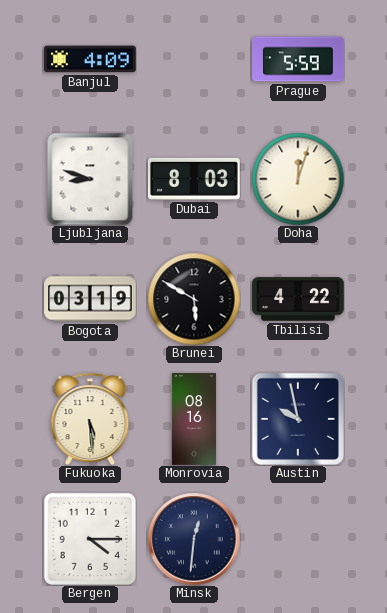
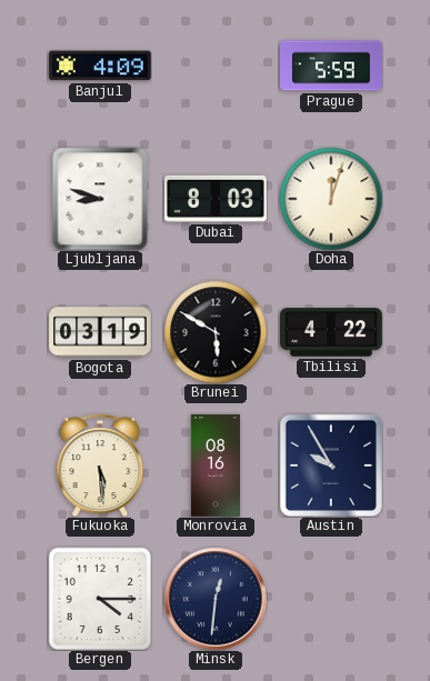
Austin: 9:58 -> 9:55
